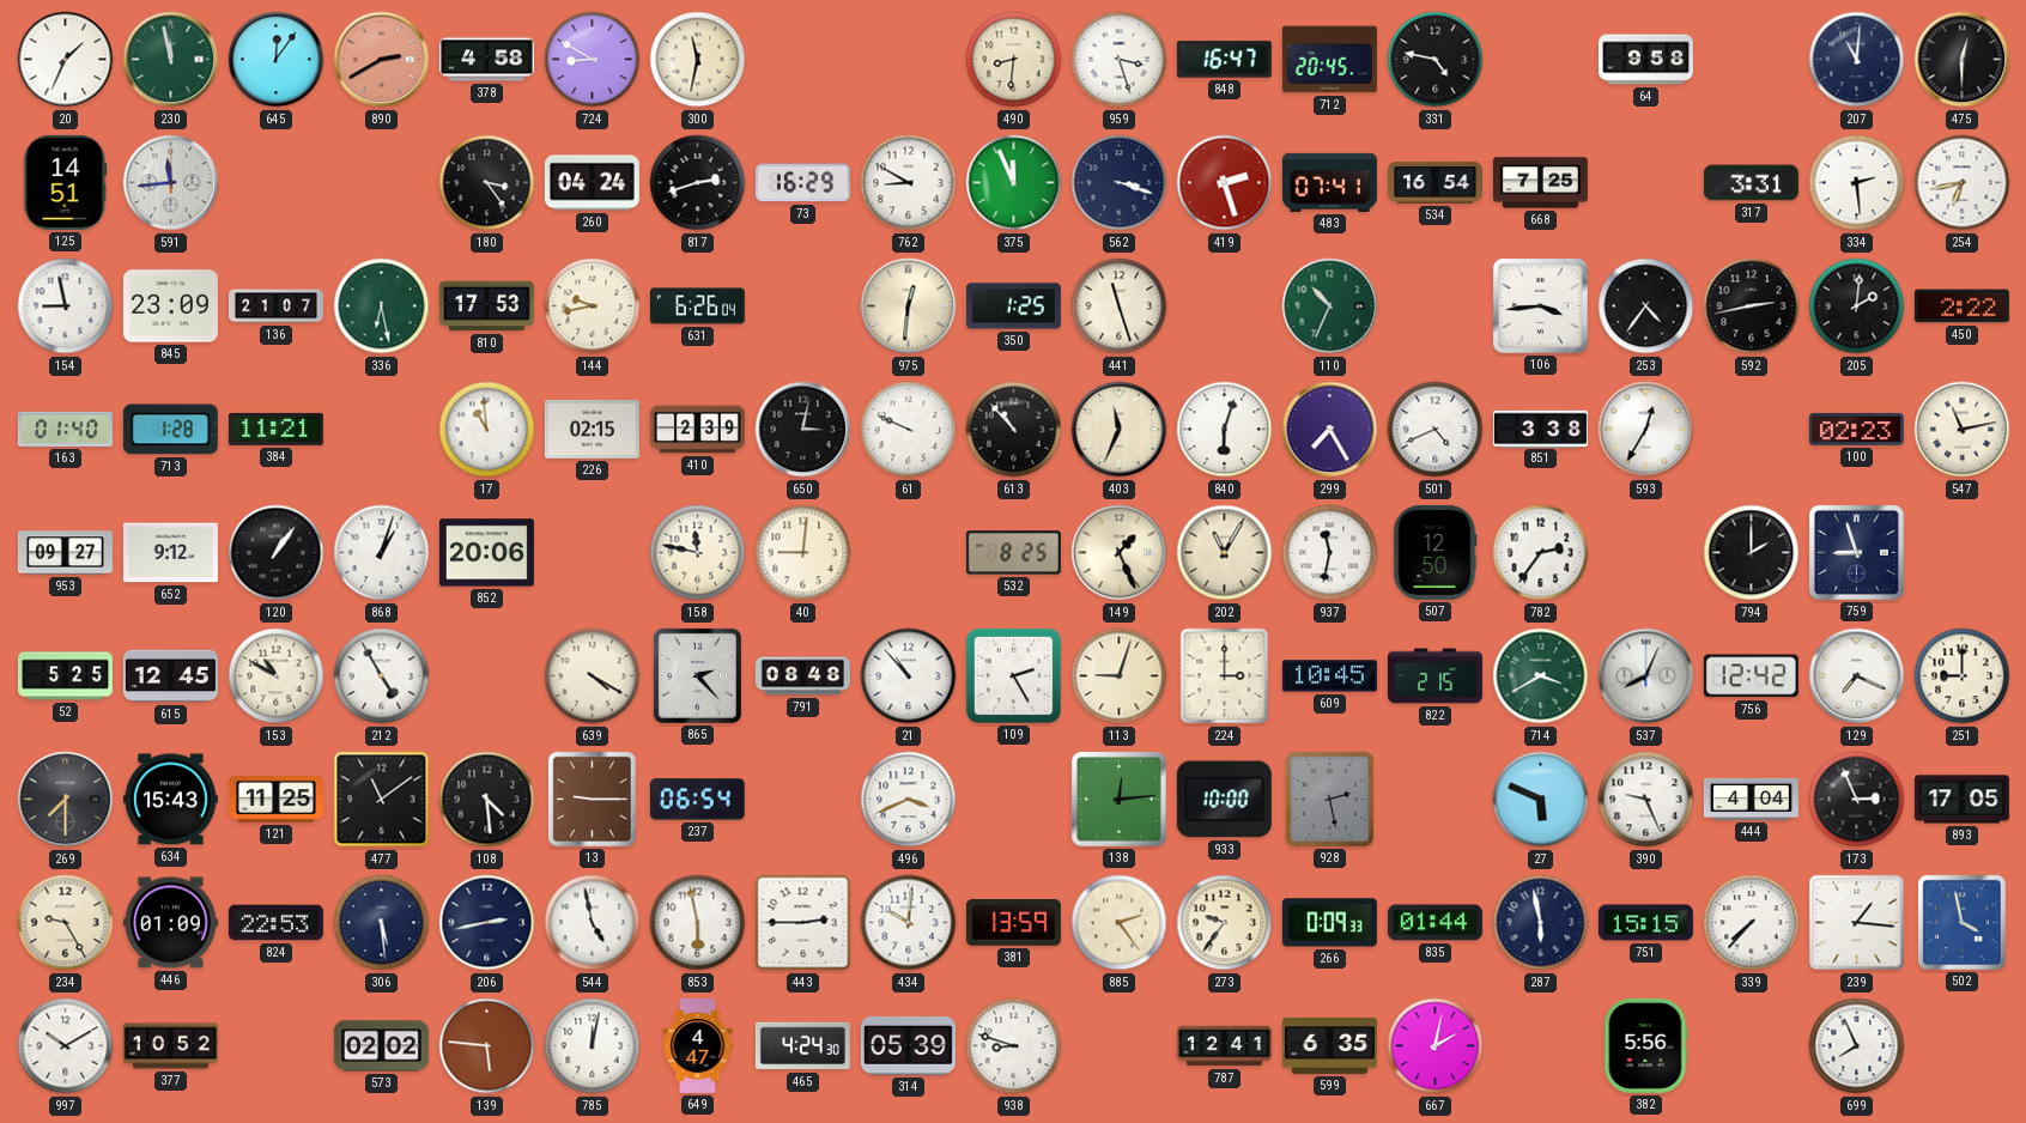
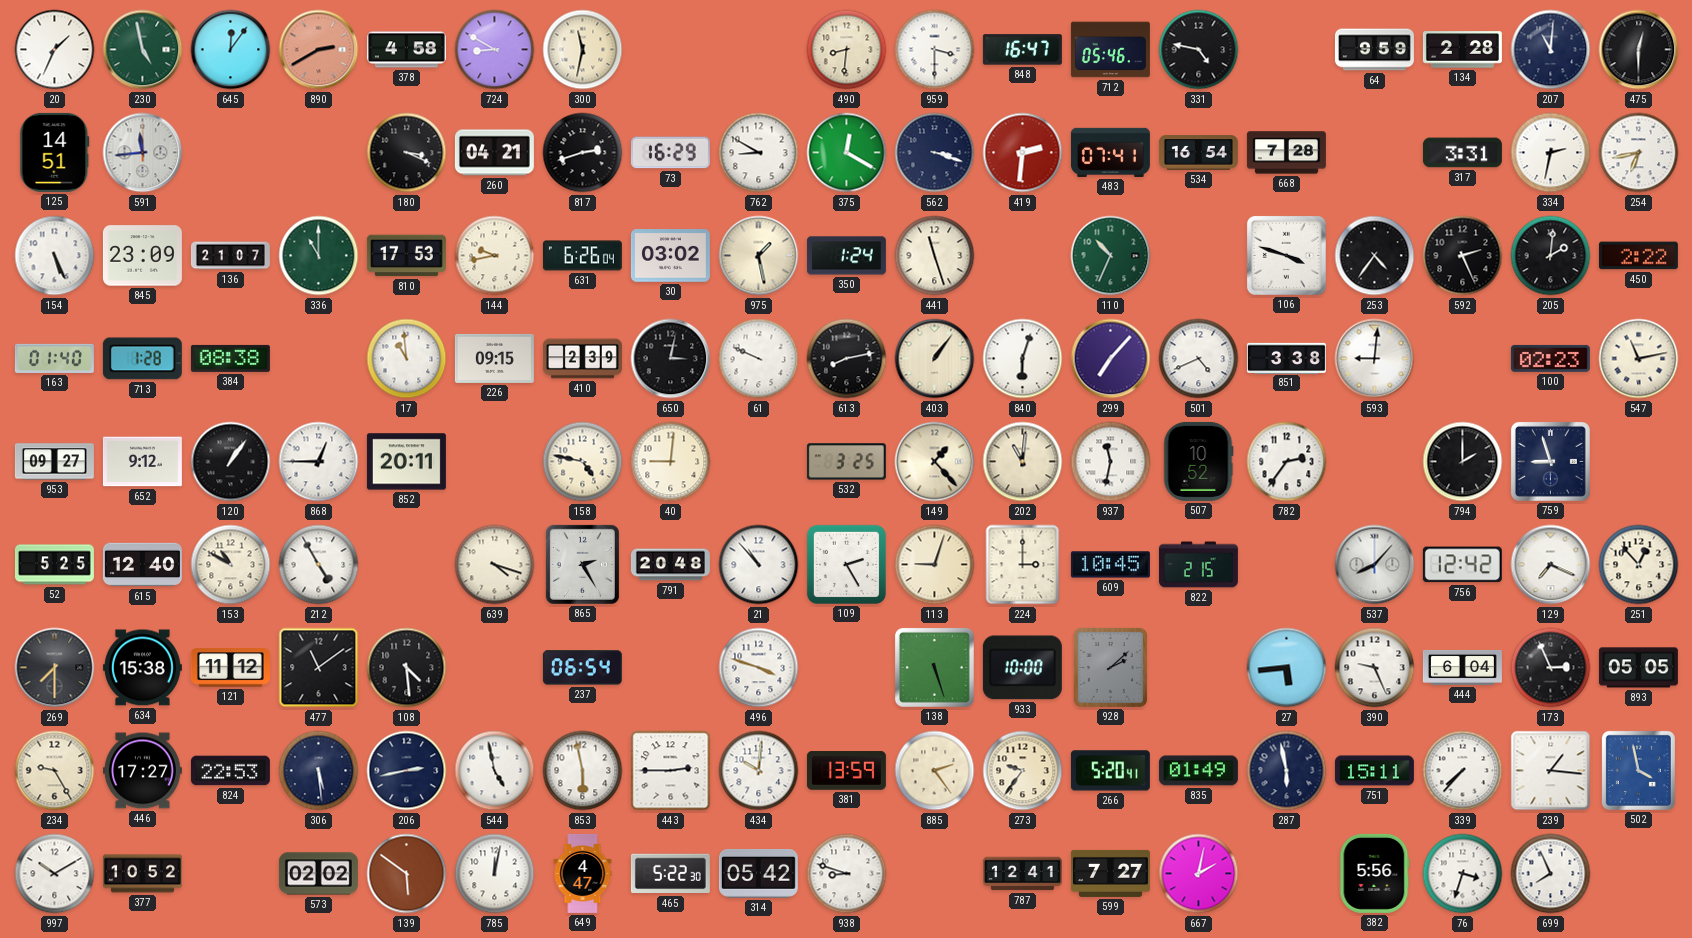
230: 11:58 -> 4:58
959: 3:27 -> 3:30
712: 20:45 -> 05:46
64: 9:58 -> 9:59
134: none -> 2:28
180: 3:24 -> 3:19
260: 04:24 -> 04:21
375: 11:56 -> 12:20
419: 2:27 -> 2:31
668: 7:25 -> 7:28
334: 2:29 -> 2:32
154: 8:58 -> 5:26
336: 6:28 -> 11:00
30: none -> 03:02
975: 12:31 -> 1:28
350: 1:25 -> 1:24
106: 3:44 -> 3:48
592: 2:43 -> 2:26
384: 11:21 -> 08:38
226: 02:15 -> 09:15
613: 10:53 -> 8:13
403: 11:34 -> 1:06
299: 7:25 -> 7:07
593: 12:35 -> 9:01
868: 1:03 -> 12:45
852: 20:06 -> 20:11
158: 11:47 -> 4:47
532: 8:25 -> 3:25
149: 1:26 -> 1:23
202: 11:05 -> 11:01
507: 12:50 -> 10:52
615: 12:45 -> 12:40
639: 4:20 -> 4:18
865: 2:23 -> 2:25
791: 08:48 -> 20:48
714: 3:40 -> none
537: 8:04 -> 8:07
251: 9:00 -> 12:53
634: 15:43 -> 15:38
121: 11:25 -> 11:12
13: 9:15 -> none
496: 3:41 -> 3:48
138: 12:14 -> 5:27
928: 2:28 -> 2:08
27: 5:49 -> 5:44
444: 4:04 -> 6:04
893: 17:05 -> 05:05
446: 01:09 -> 17:27
266: 0:09 -> 5:20
835: 01:44 -> 01:49
751: 15:15 -> 15:11
139: 5:46 -> 5:51
465: 4:24 -> 5:22
314: 05:39 -> 05:42
599: 6:35 -> 7:27
76: none -> 3:33
